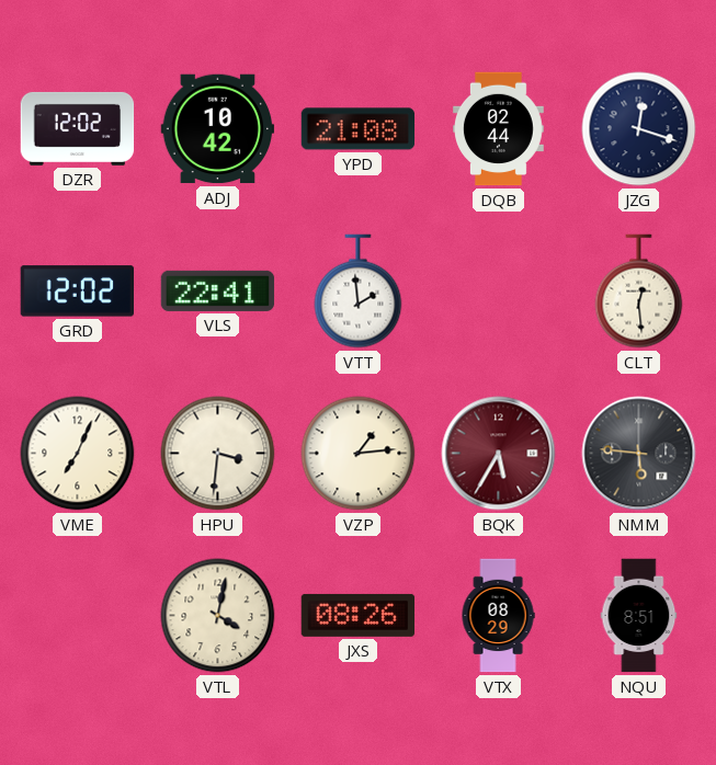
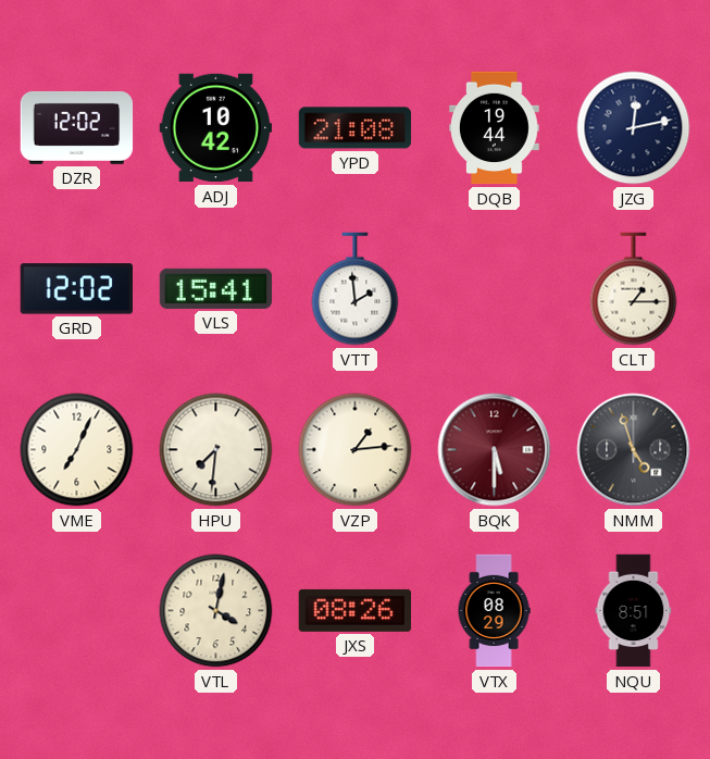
DQB: 02:44 -> 19:44
JZG: 12:18 -> 12:13
VLS: 22:41 -> 15:41
CLT: 12:29 -> 1:15
HPU: 3:31 -> 7:31
BQK: 5:35 -> 5:30
NMM: 5:46 -> 4:57
